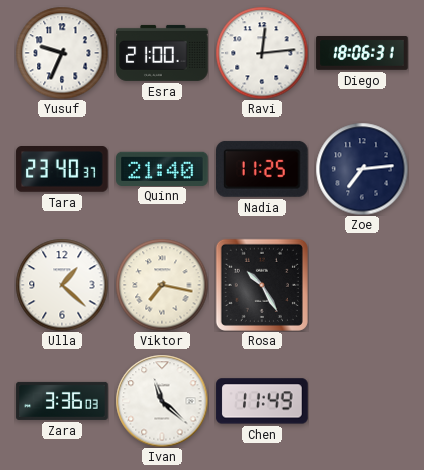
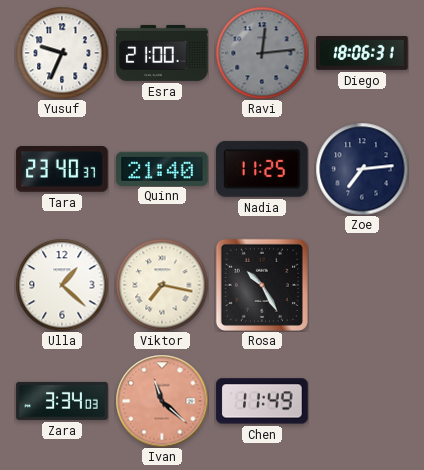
Ravi dial: white -> grey
Zara: 3:36 -> 3:34
Ivan dial: white -> salmon
